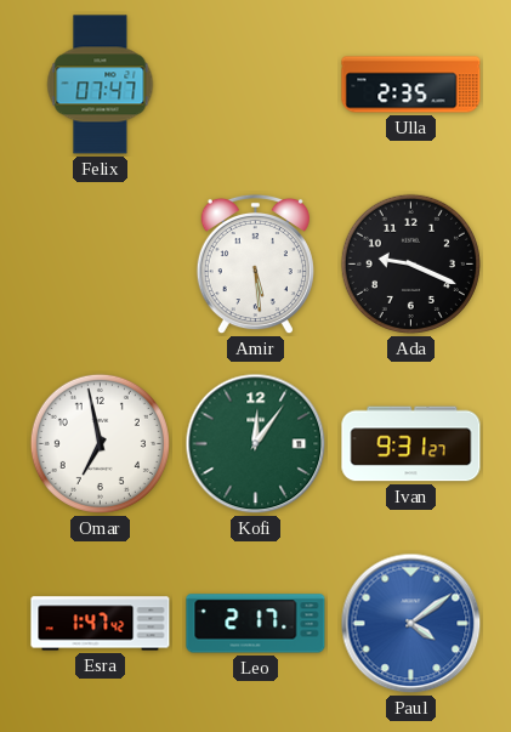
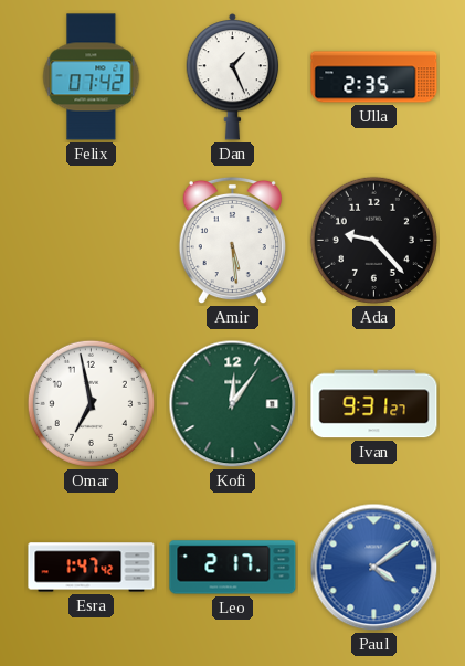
Felix: 07:47 -> 07:42
Dan: none -> 1:26
Ada: 9:19 -> 9:23
